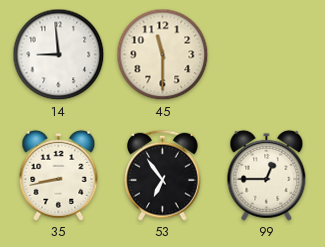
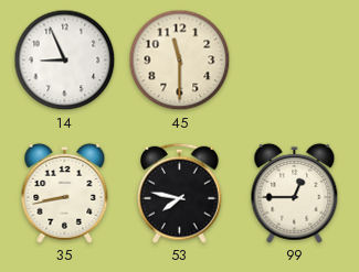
14: 8:59 -> 8:56
53: 6:54 -> 7:47
